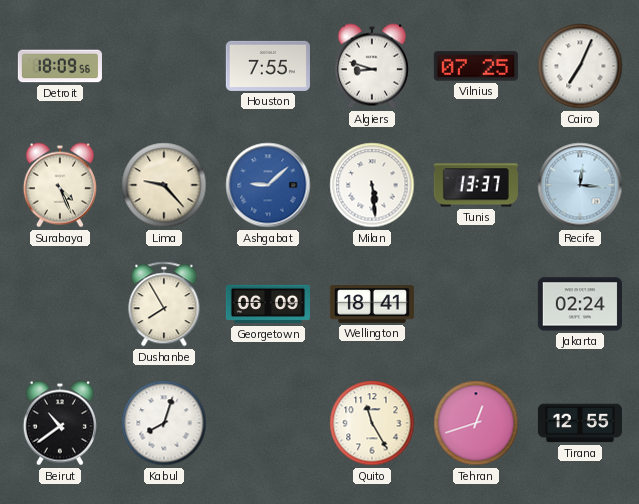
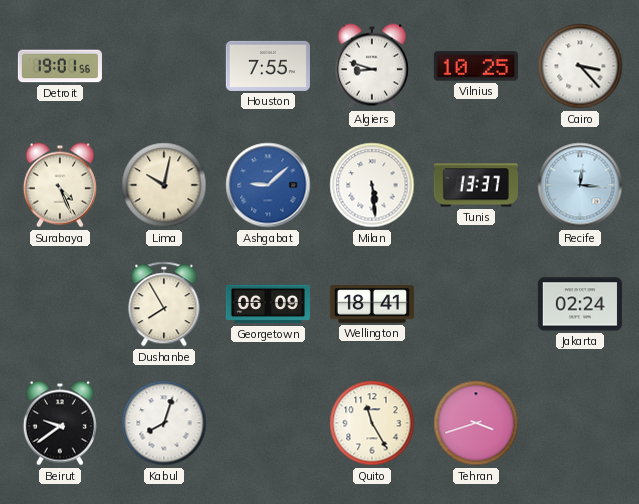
Detroit: 18:09 -> 19:01
Vilnius: 07:25 -> 10:25
Cairo: 7:04 -> 3:23
Lima: 9:23 -> 10:02
Beirut: 10:39 -> 9:39
Tehran: 12:42 -> 3:42
Tirana: 12:55 -> none
